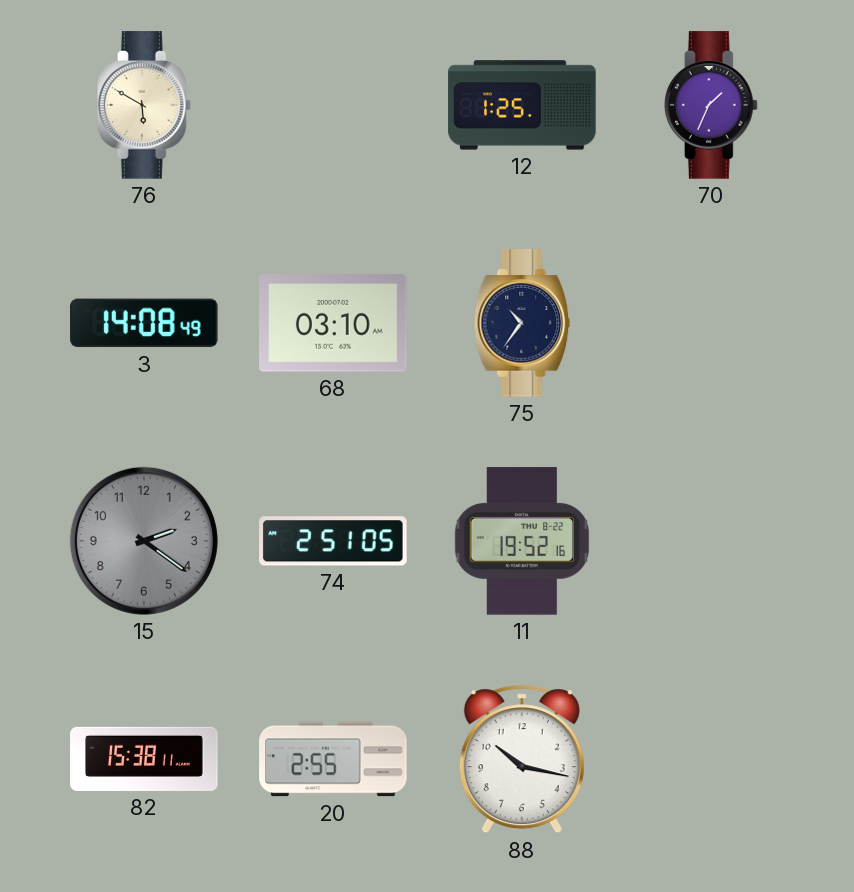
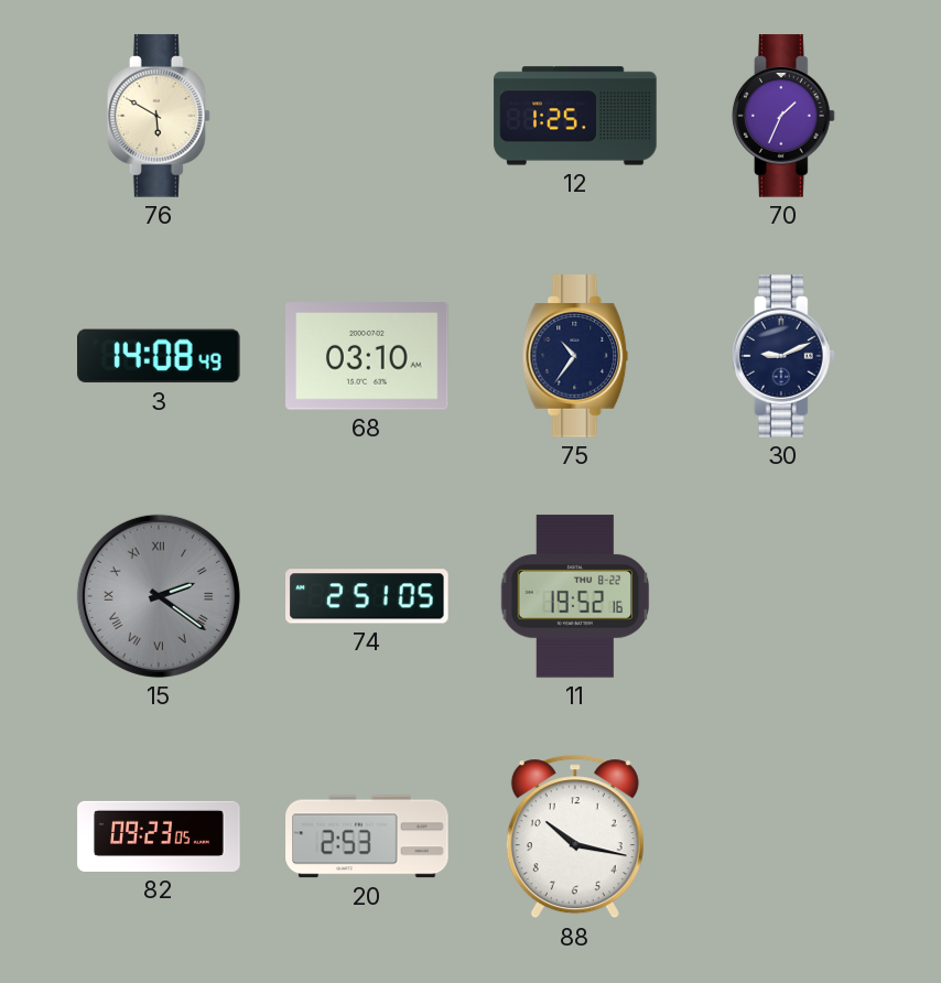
30: none -> 9:11
15 numerals: Arabic -> Roman
82: 15:38 -> 09:23
20: 2:55 -> 2:53
